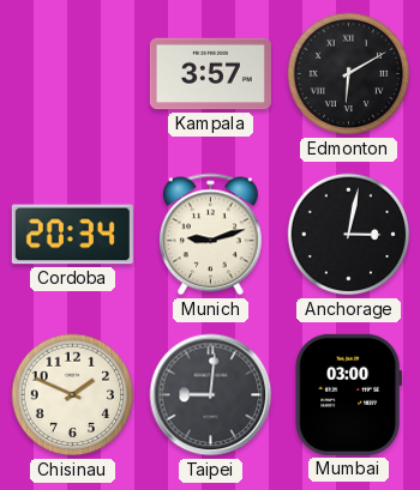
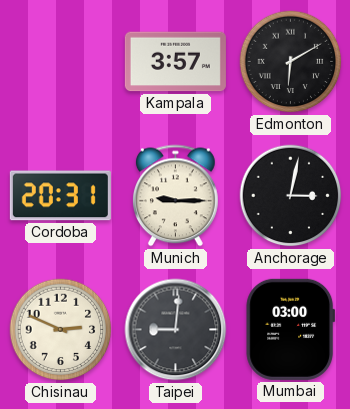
Cordoba: 20:34 -> 20:31
Munich: 9:12 -> 9:15
Chisinau: 1:49 -> 2:49
